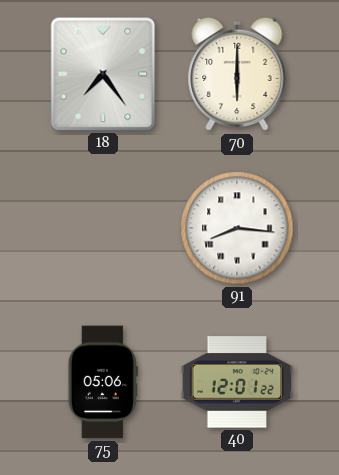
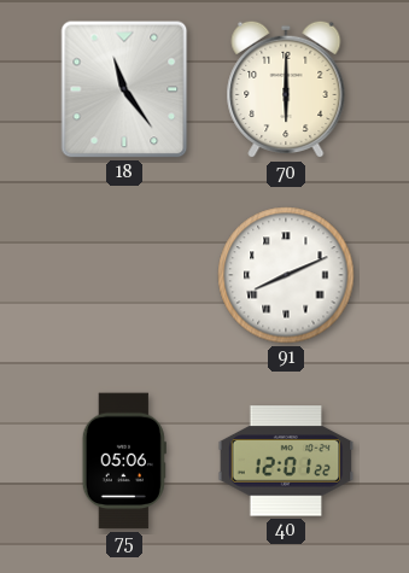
18: 7:24 -> 11:24
91: 8:16 -> 8:11
